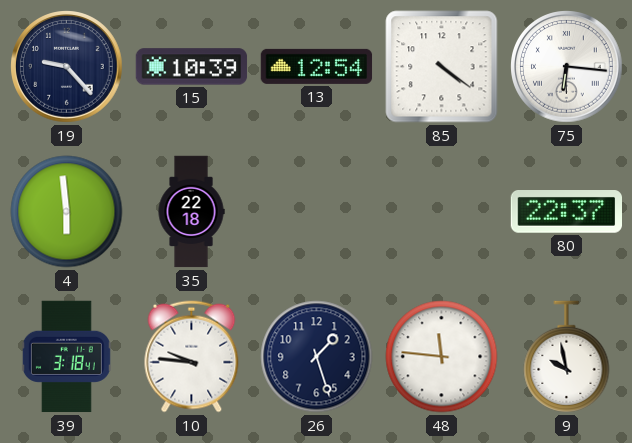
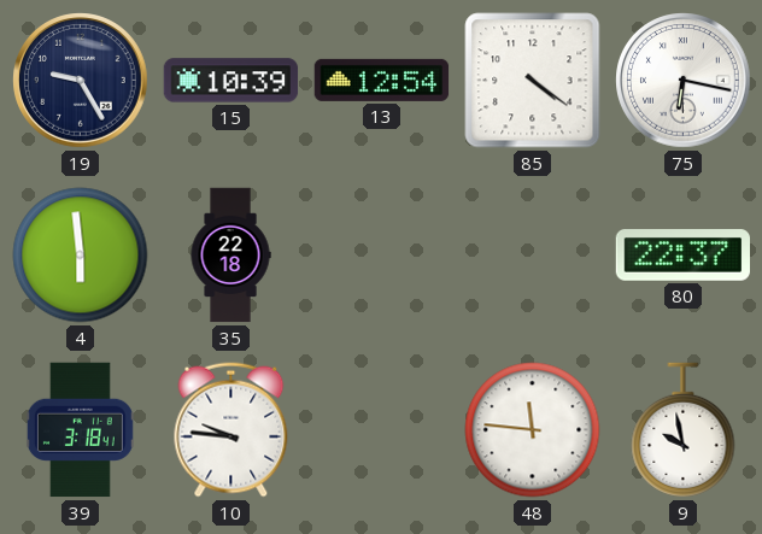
19: 9:23 -> 9:25
75: 6:16 -> 6:17
26: 1:27 -> none
